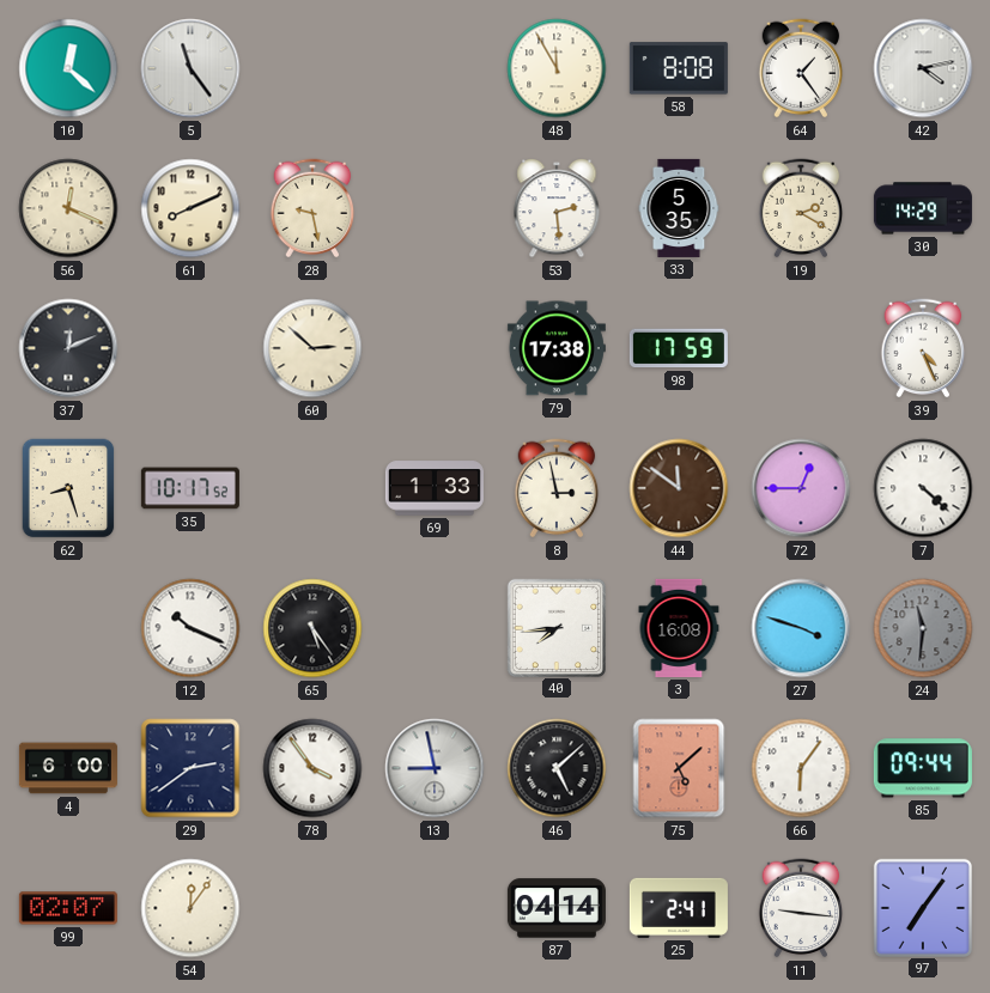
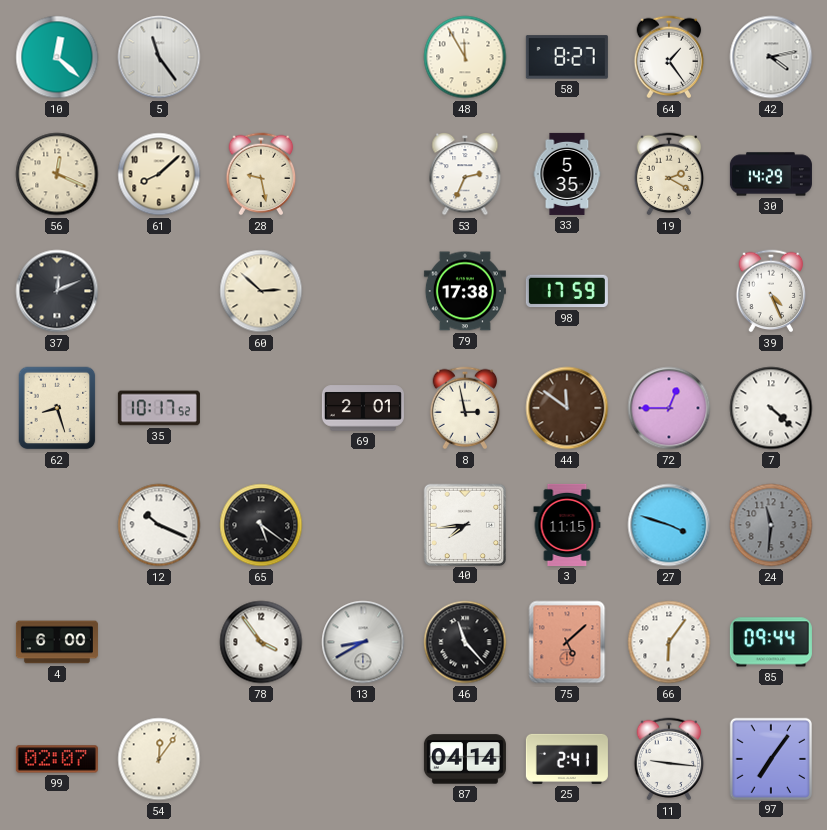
58: 8:08 -> 8:27
61: 8:11 -> 8:08
53: 2:29 -> 2:34
69: 1:33 -> 2:01
65: 5:24 -> 5:21
3: 16:08 -> 11:15
29: 2:39 -> none
13: 8:58 -> 8:40
46: 5:08 -> 11:23
